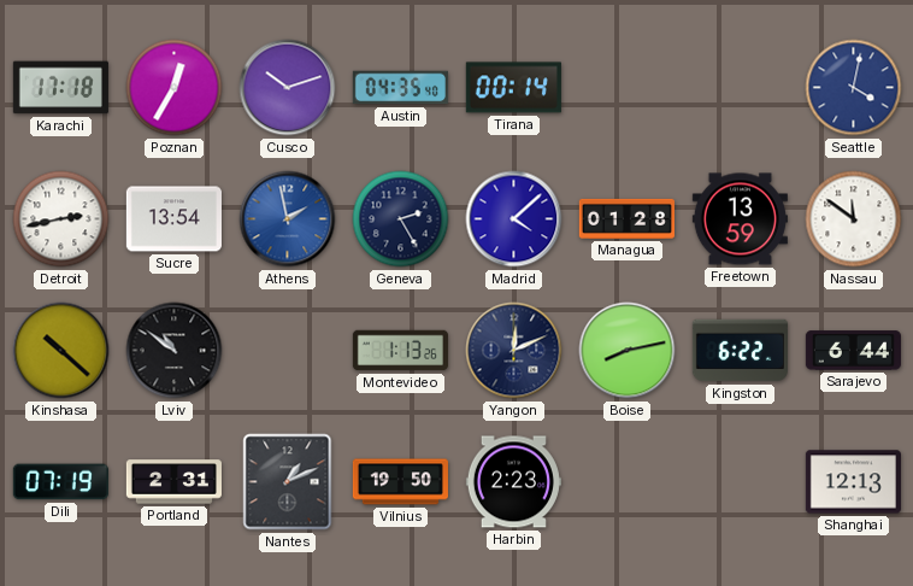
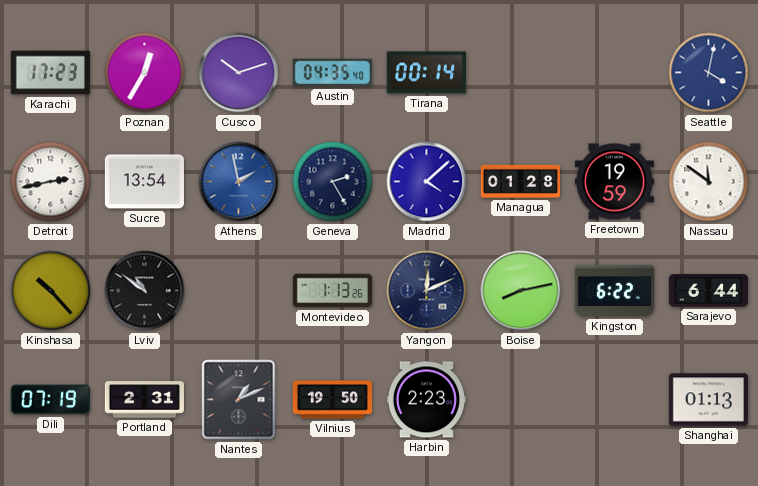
Karachi: 17:18 -> 17:23
Freetown: 13:59 -> 19:59
Kinshasa: 10:22 -> 10:23
Shanghai: 12:13 -> 01:13
